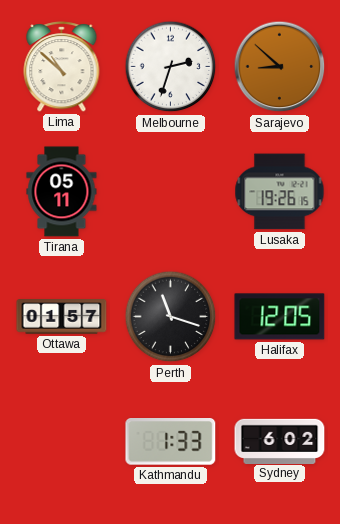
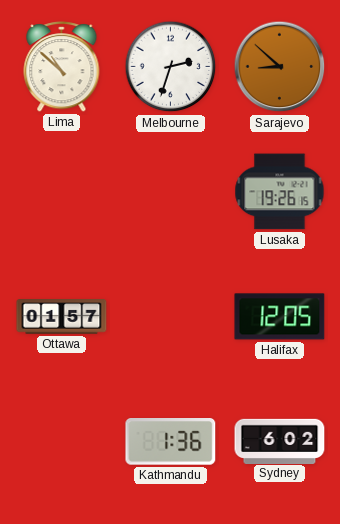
Tirana: 05:11 -> none
Perth: 11:18 -> none
Kathmandu: 1:33 -> 1:36
